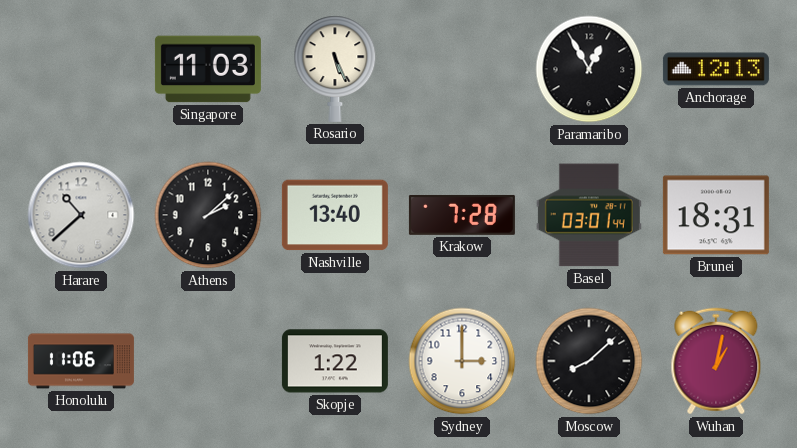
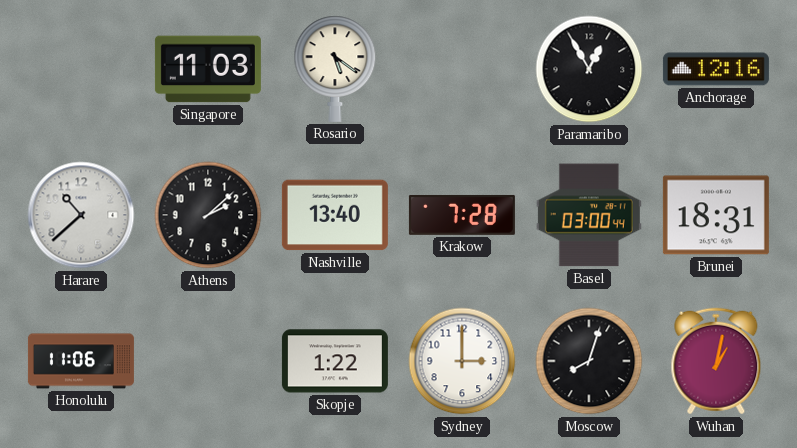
Rosario: 5:26 -> 5:21
Anchorage: 12:13 -> 12:16
Basel: 03:01 -> 03:00
Moscow: 8:08 -> 8:03
